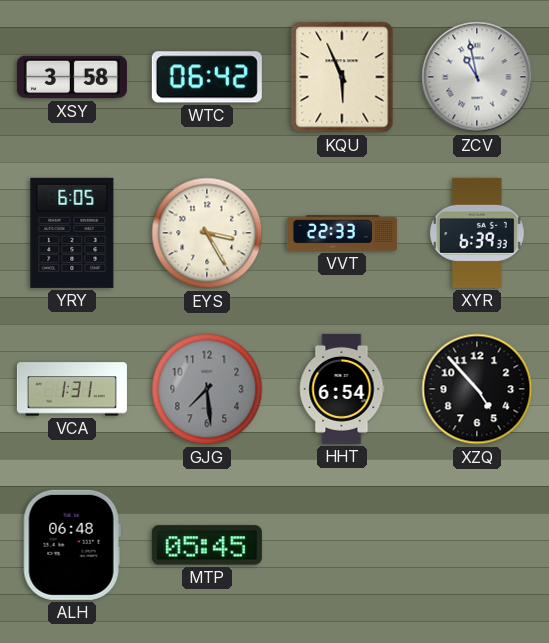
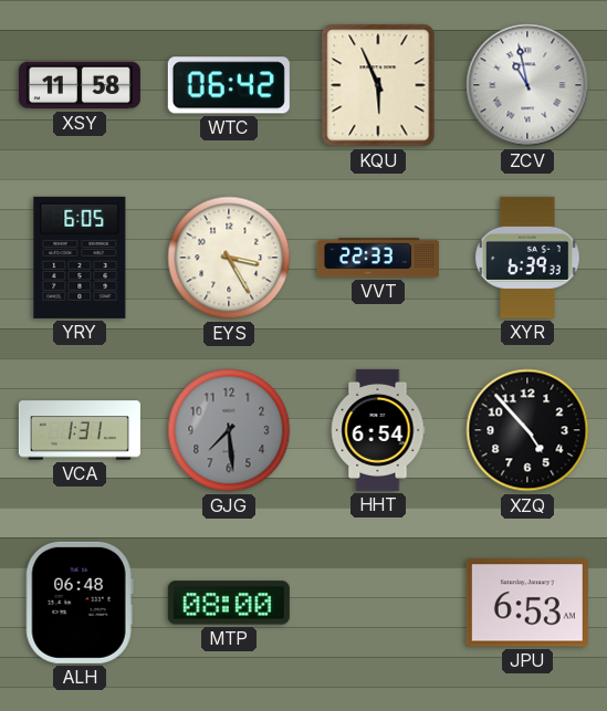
XSY: 3:58 -> 11:58
MTP: 05:45 -> 08:00
JPU: none -> 6:53
